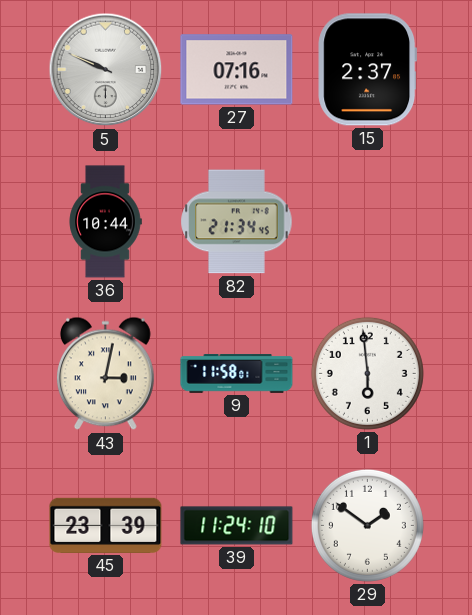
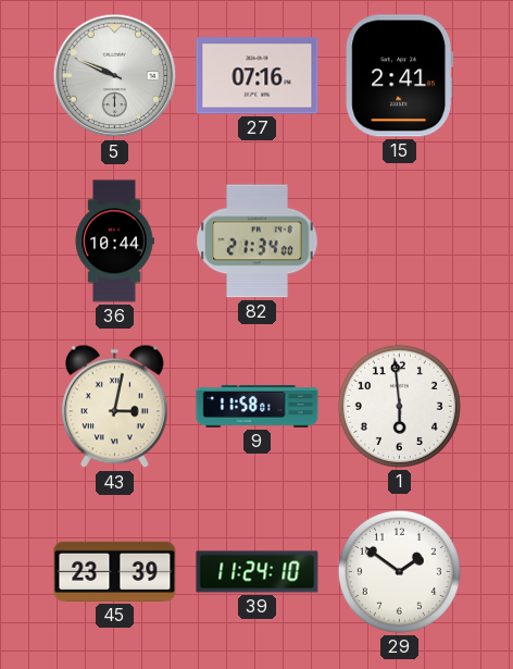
15: 2:37 -> 2:41
82: 21:34:45 -> 21:34:00
